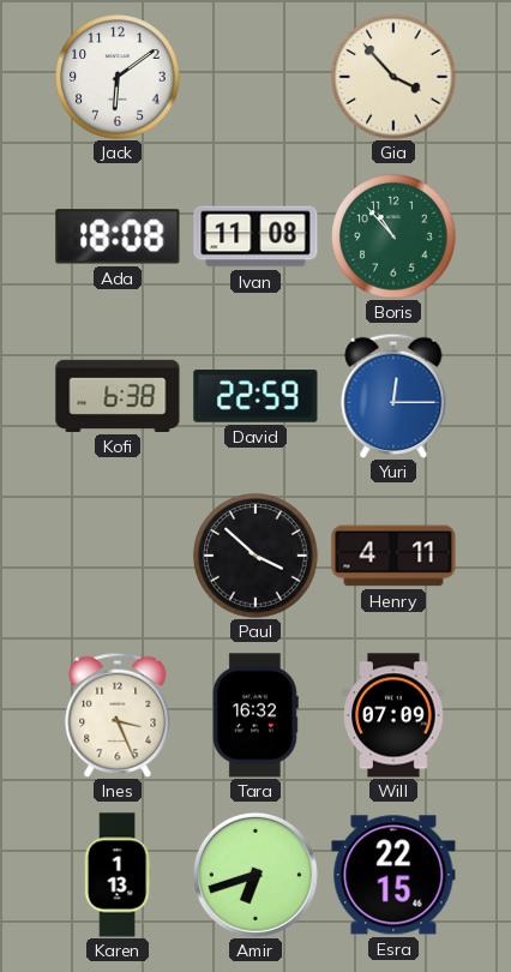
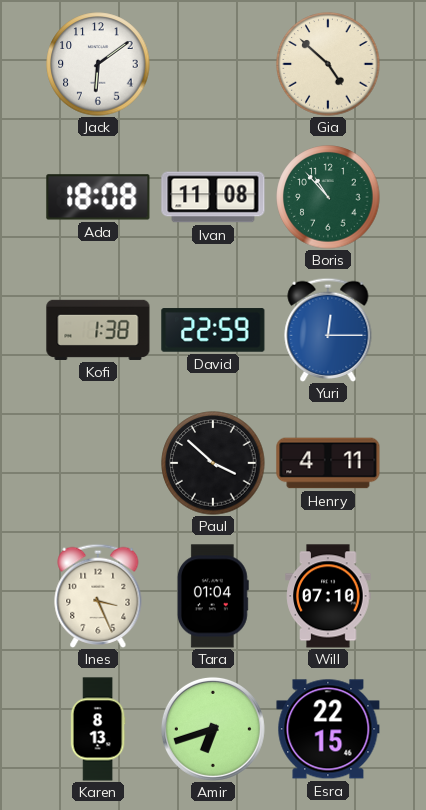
Gia: 3:53 -> 4:52
Kofi: 6:38 -> 1:38
Tara: 16:32 -> 01:04
Will: 07:09 -> 07:10
Karen: 1:13 -> 8:13
